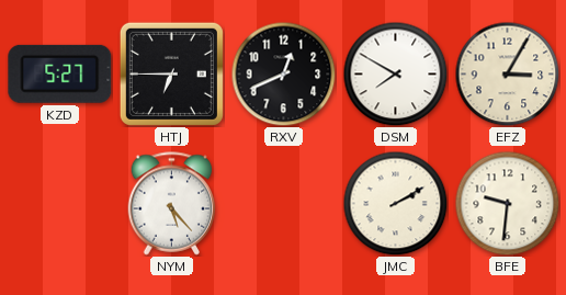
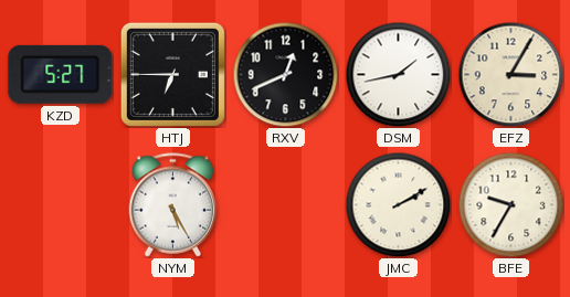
DSM: 7:50 -> 1:43
NYM: 5:23 -> 5:25
BFE: 9:31 -> 9:35
